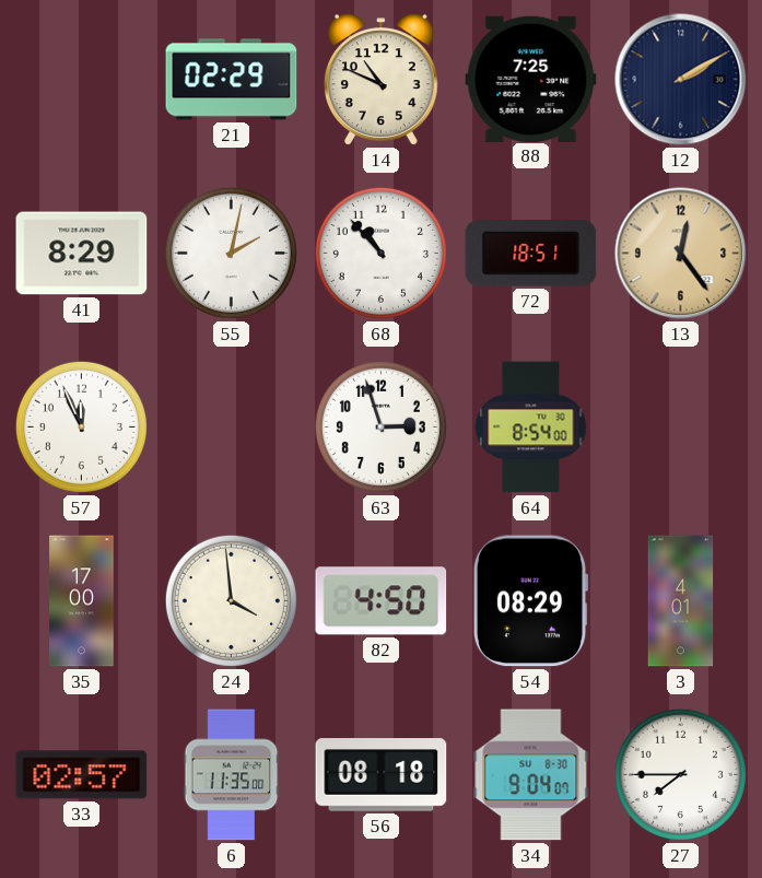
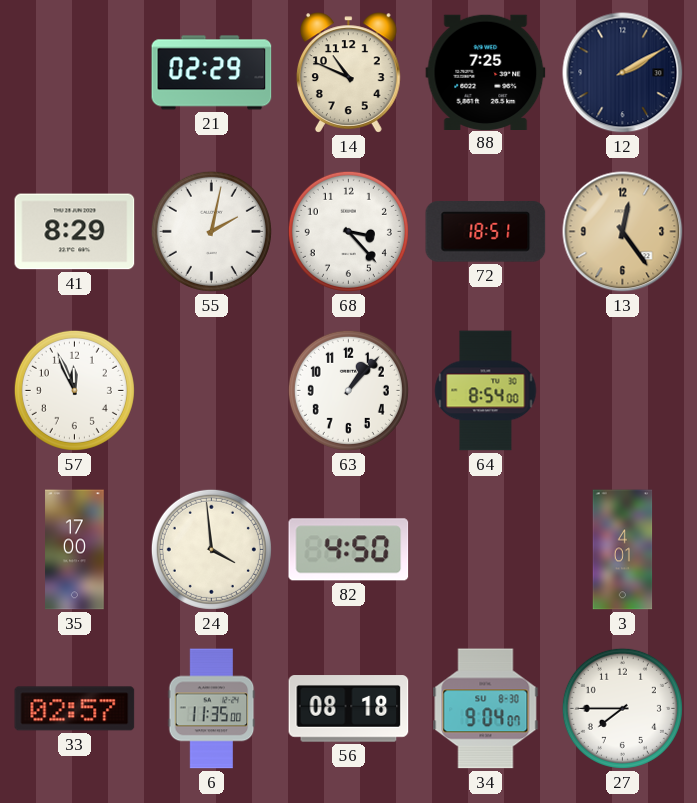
68: 10:53 -> 3:23
63: 2:57 -> 1:07
54: 08:29 -> none
